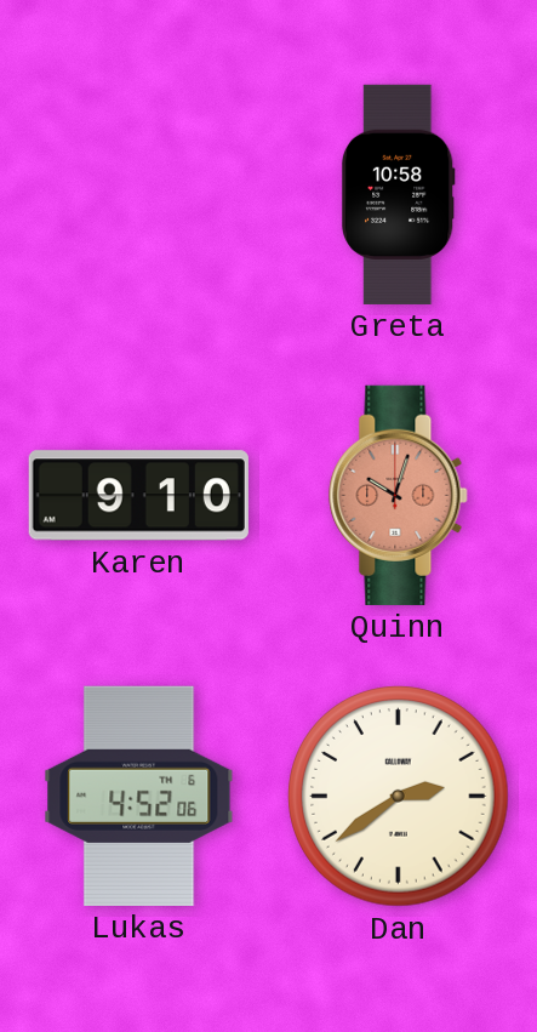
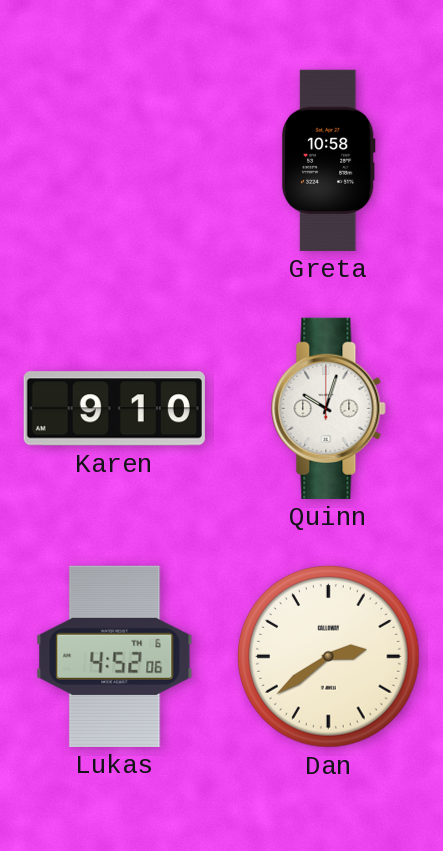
Quinn dial: salmon -> white
